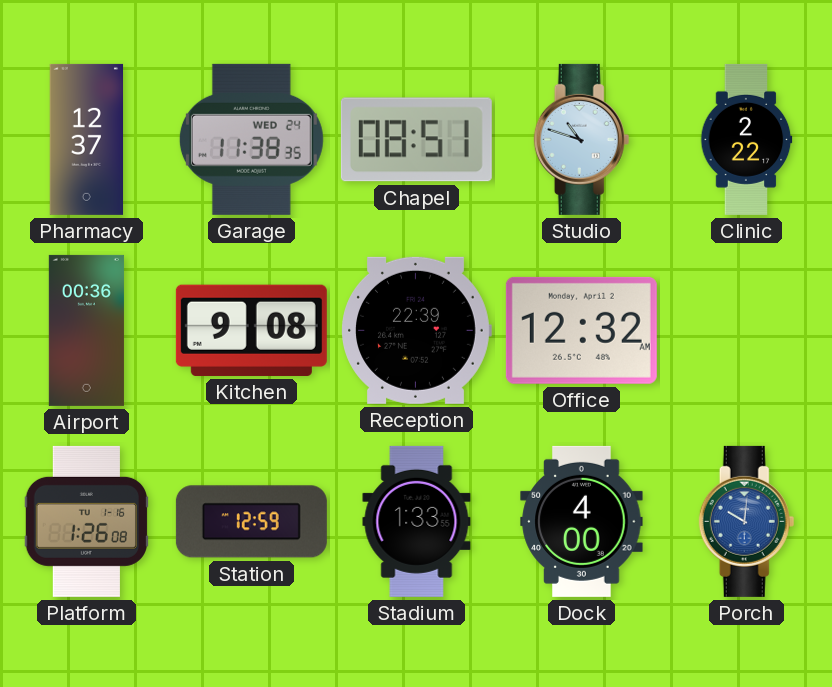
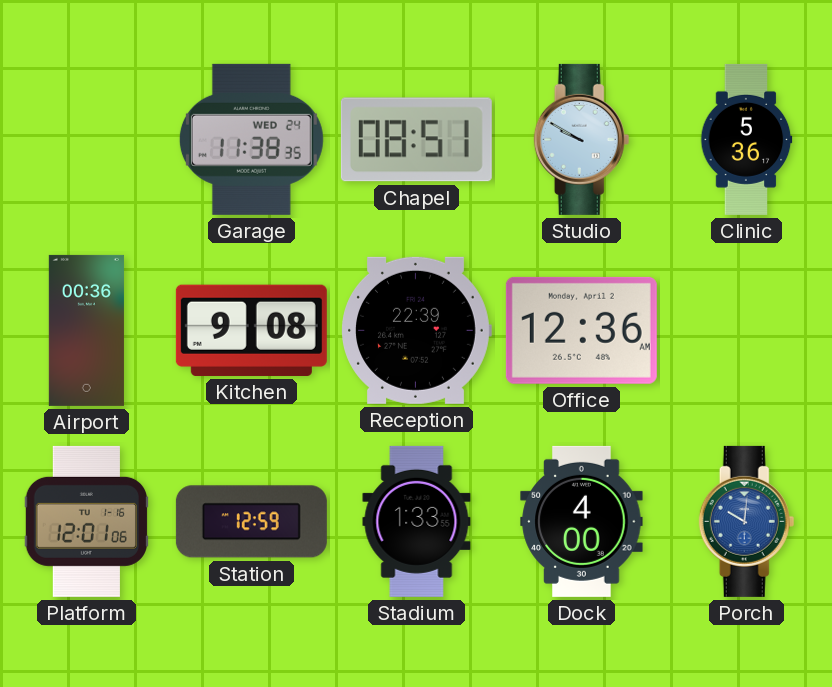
Pharmacy: 12:37 -> none
Studio: 10:48 -> 9:50
Clinic: 2:22 -> 5:36
Office: 12:32 -> 12:36
Platform: 1:26 -> 12:01
